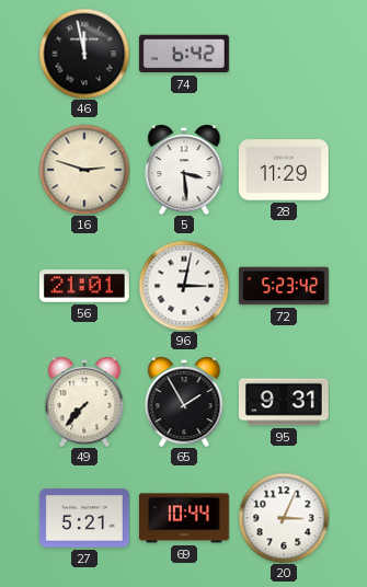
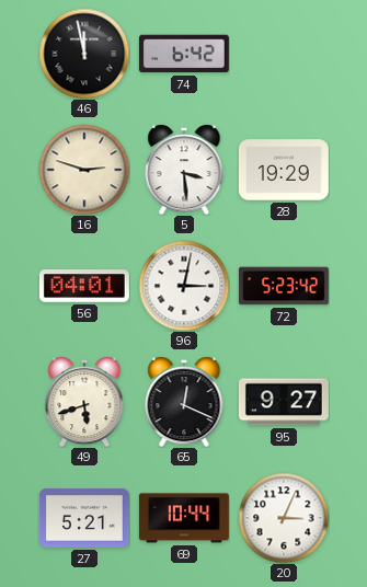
28: 11:29 -> 19:29
56: 21:01 -> 04:01
49: 7:37 -> 5:42
65: 1:55 -> 12:19
95: 9:31 -> 9:27
